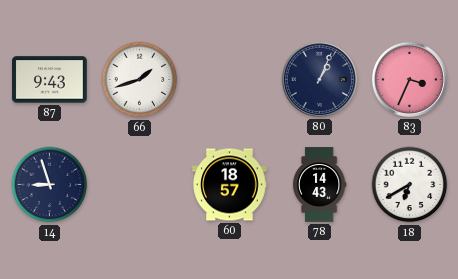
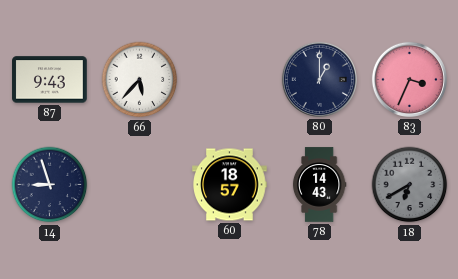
66: 1:42 -> 5:37
80: 1:04 -> 1:00
18 dial: white -> grey
